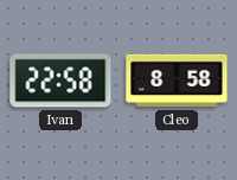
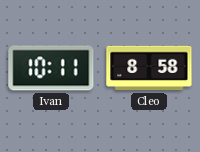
Ivan: 22:58 -> 10:11
